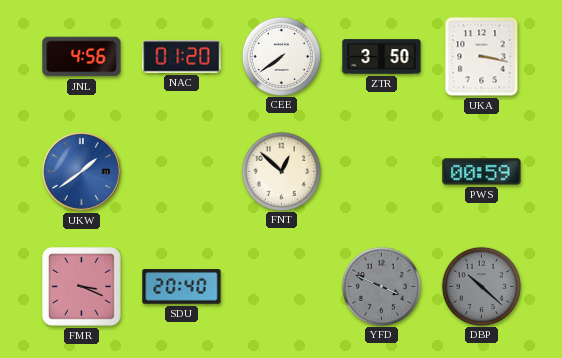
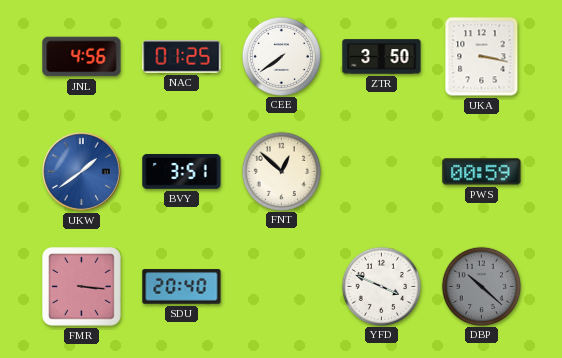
NAC: 01:20 -> 01:25
BVY: none -> 3:51
FMR: 3:19 -> 3:16
YFD dial: grey -> white
